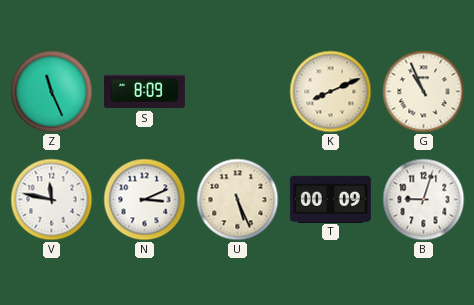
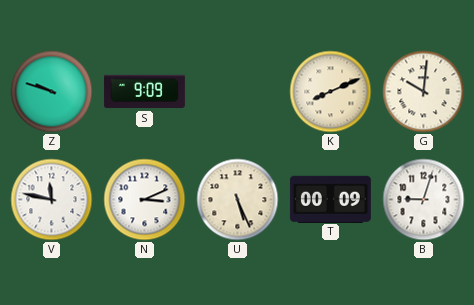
Z: 11:26 -> 9:48
S: 8:09 -> 9:09
G: 10:56 -> 10:01
